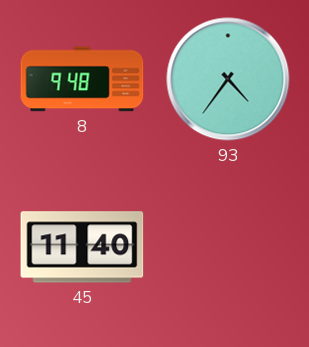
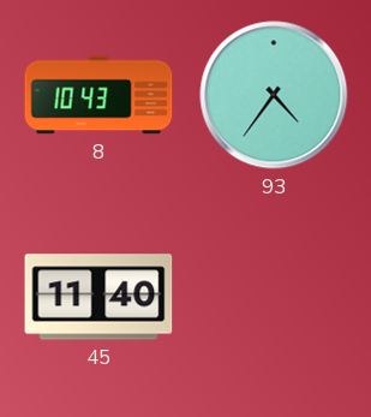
8: 9:48 -> 10:43
